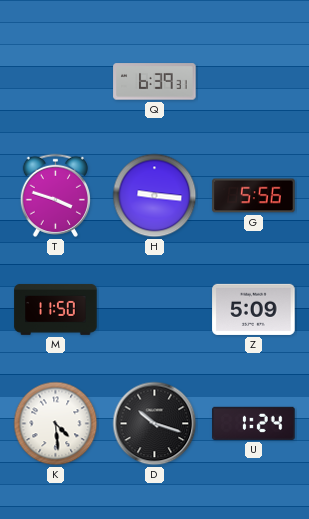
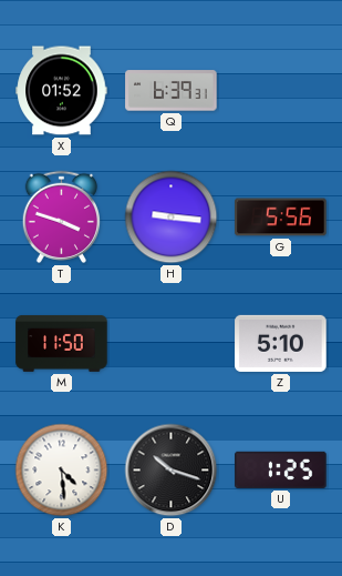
X: none -> 01:52
Z: 5:09 -> 5:10
U: 1:24 -> 1:25
